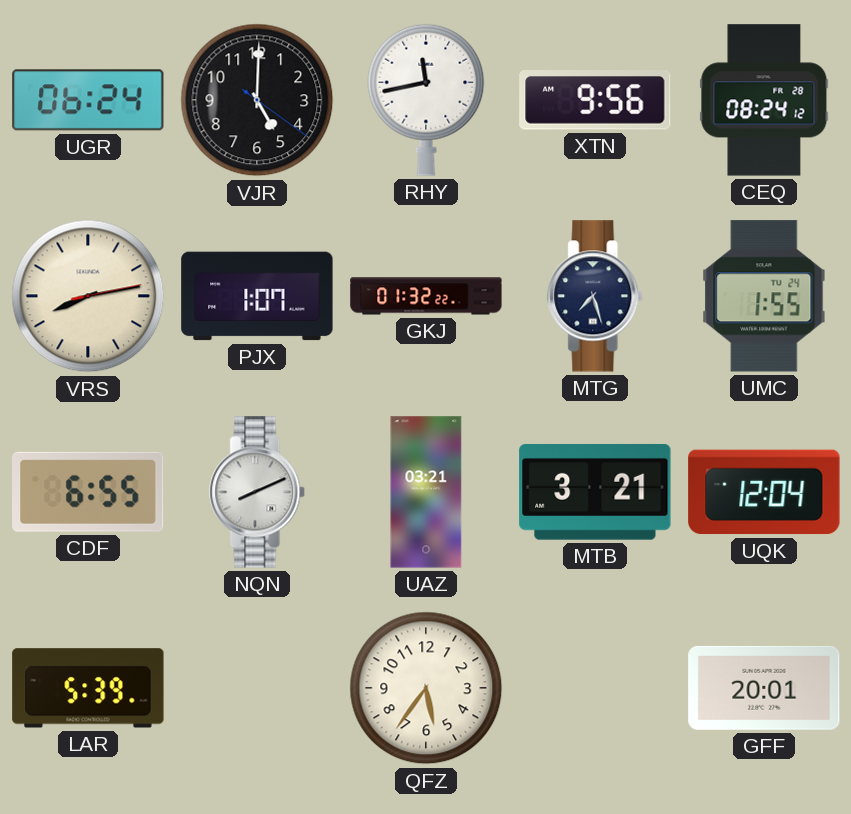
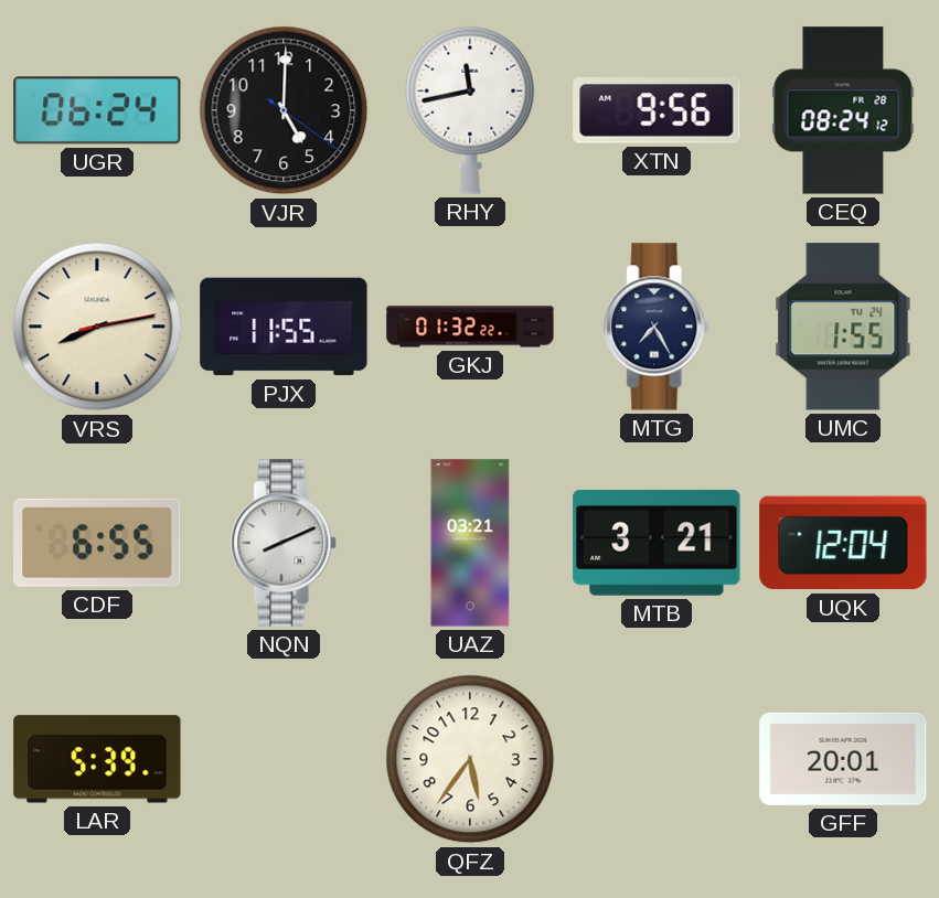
PJX: 1:07 -> 11:55
MTG: 7:27 -> 7:25
